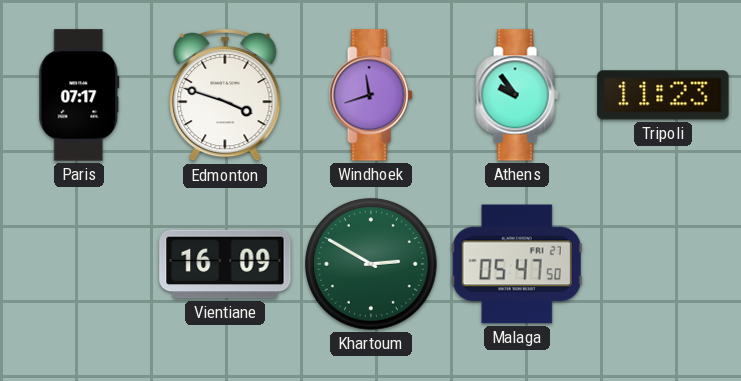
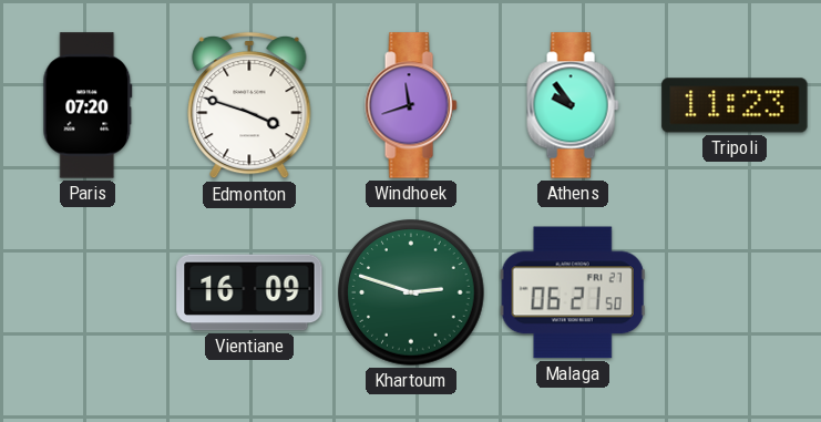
Paris: 07:17 -> 07:20
Khartoum: 2:50 -> 2:48
Malaga: 05:47 -> 06:21
